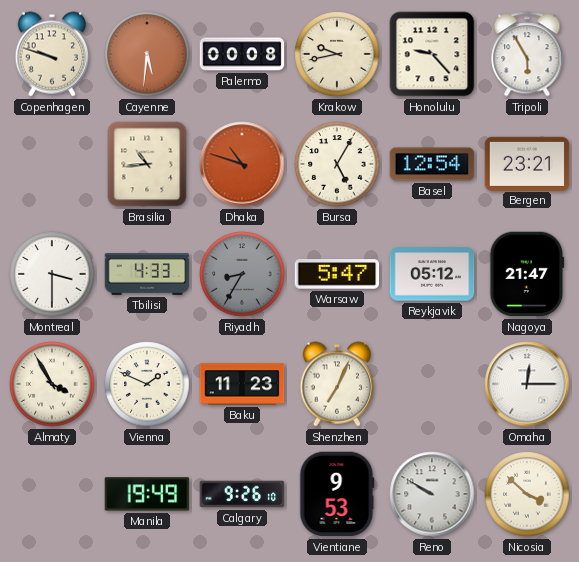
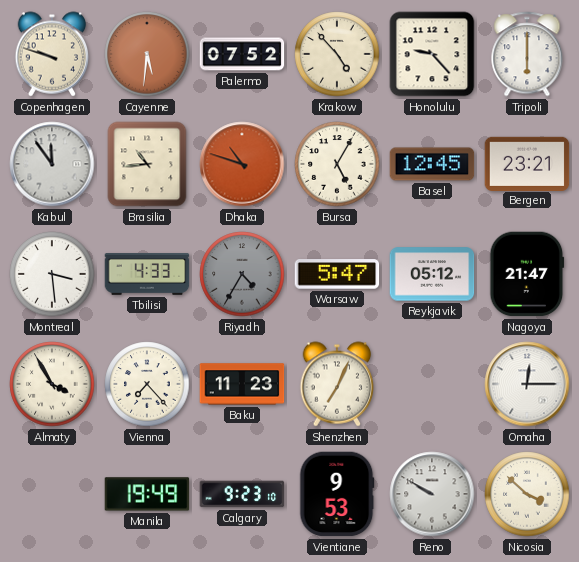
Palermo: 00:08 -> 07:52
Krakow: 9:43 -> 4:53
Tripoli: 5:55 -> 6:00
Kabul: none -> 11:54
Basel: 12:54 -> 12:45
Montreal: 3:30 -> 3:29
Riyadh: 8:35 -> 4:35
Vienna: 1:49 -> 7:23
Calgary: 9:26 -> 9:23
